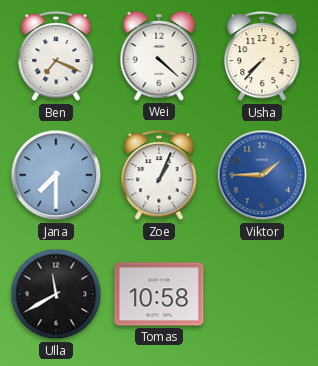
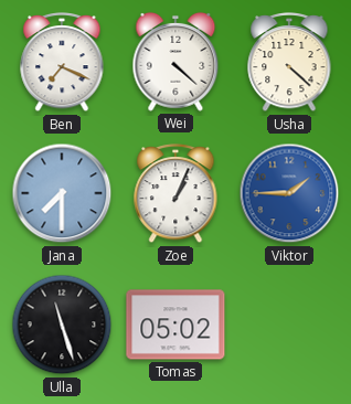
Usha: 7:37 -> 4:22
Ulla: 11:40 -> 11:27
Tomas: 10:58 -> 05:02
